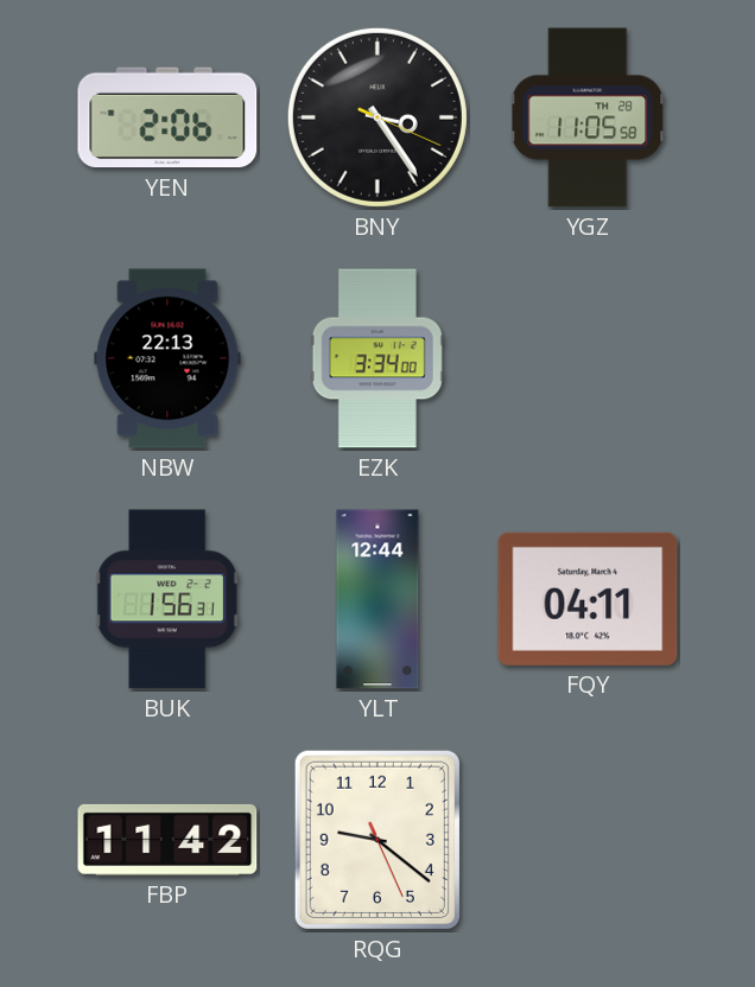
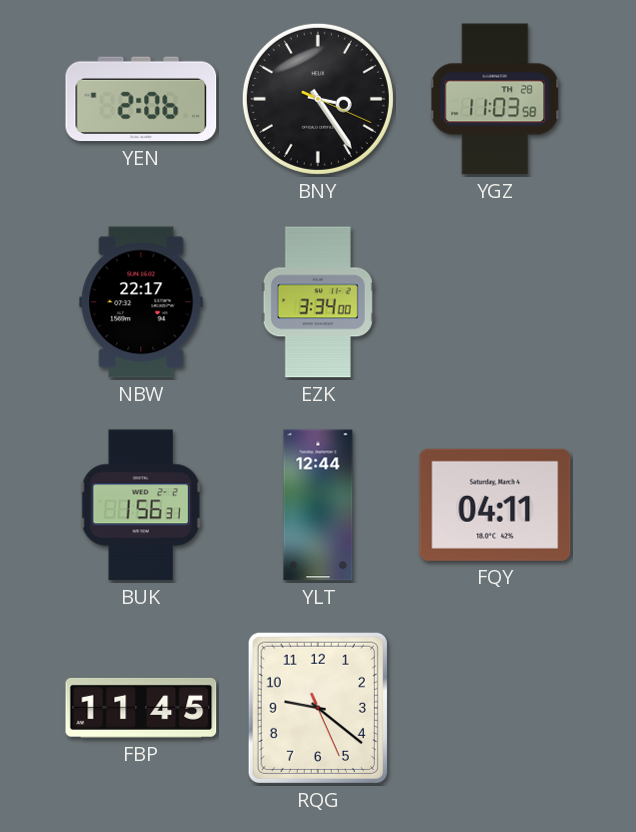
YGZ: 11:05 -> 11:03
NBW: 22:13 -> 22:17
FBP: 11:42 -> 11:45
